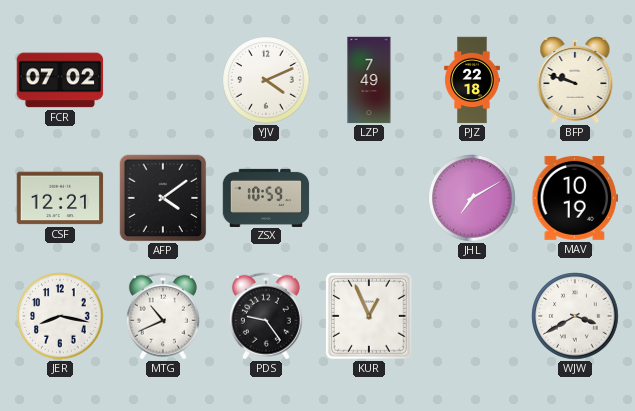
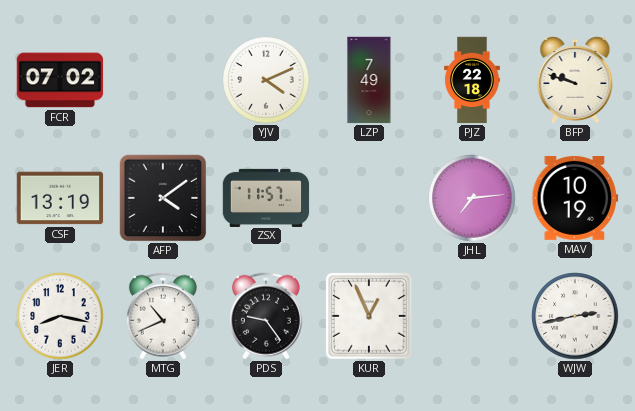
CSF: 12:21 -> 13:19
ZSX: 10:59 -> 11:57
JHL: 7:10 -> 7:14
WJW: 3:40 -> 2:43
